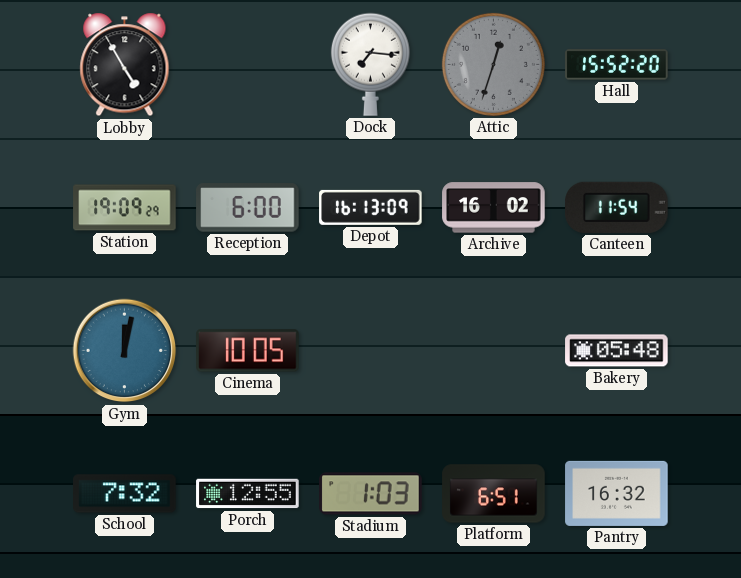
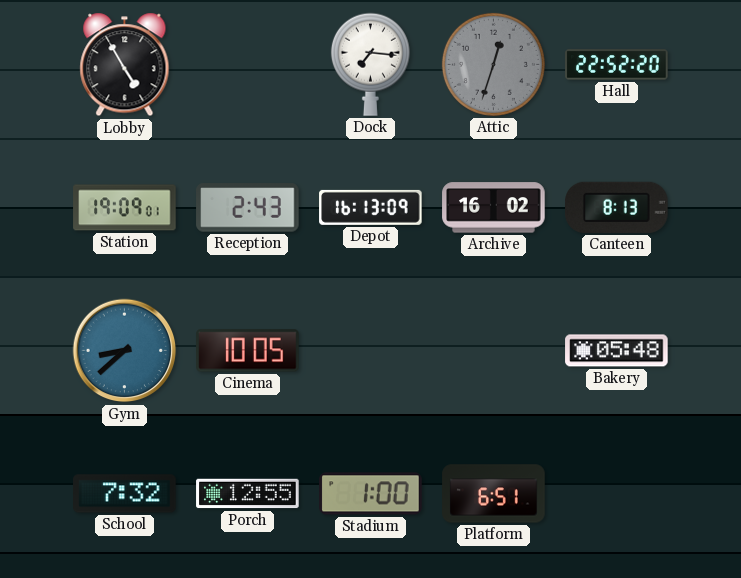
Hall: 15:52 -> 22:52
Station: 19:09:29 -> 19:09:01
Reception: 6:00 -> 2:43
Canteen: 11:54 -> 8:13
Gym: 12:02 -> 8:38
Stadium: 1:03 -> 1:00
Pantry: 16:32 -> none
